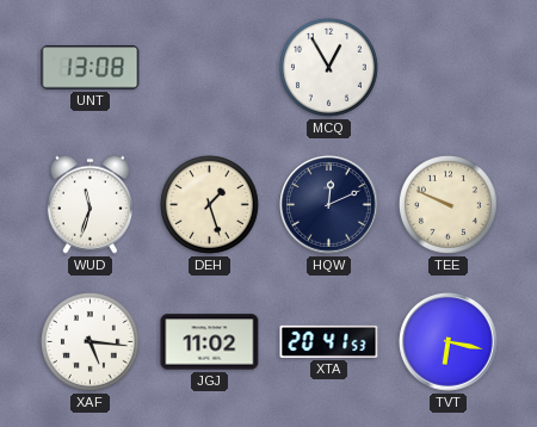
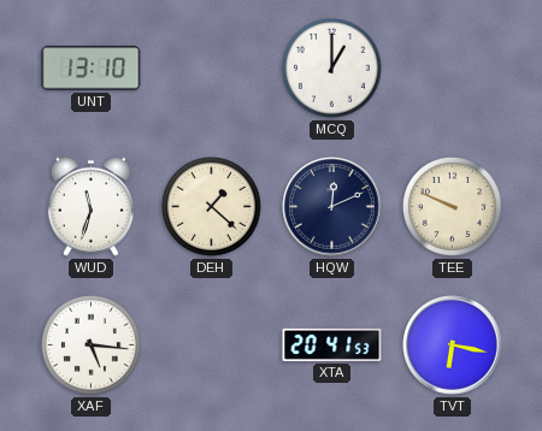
UNT: 13:08 -> 13:10
MCQ: 12:55 -> 1:00
DEH: 1:27 -> 1:22
JGJ: 11:02 -> none
